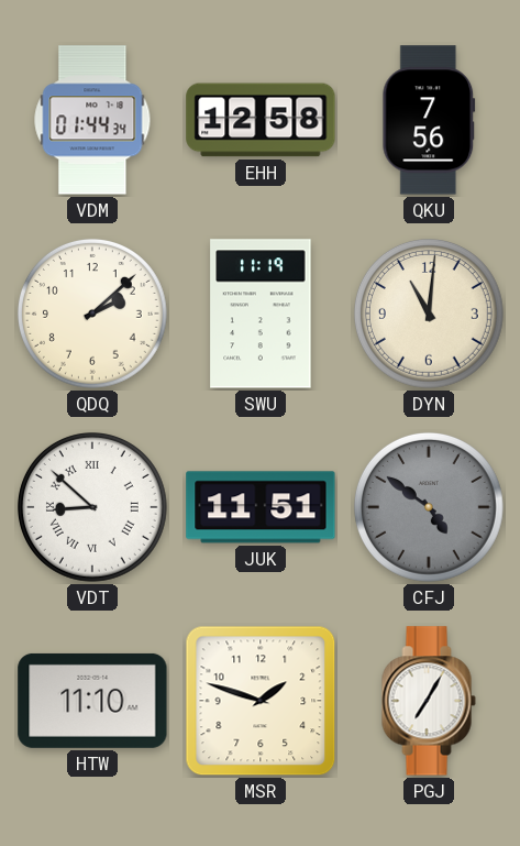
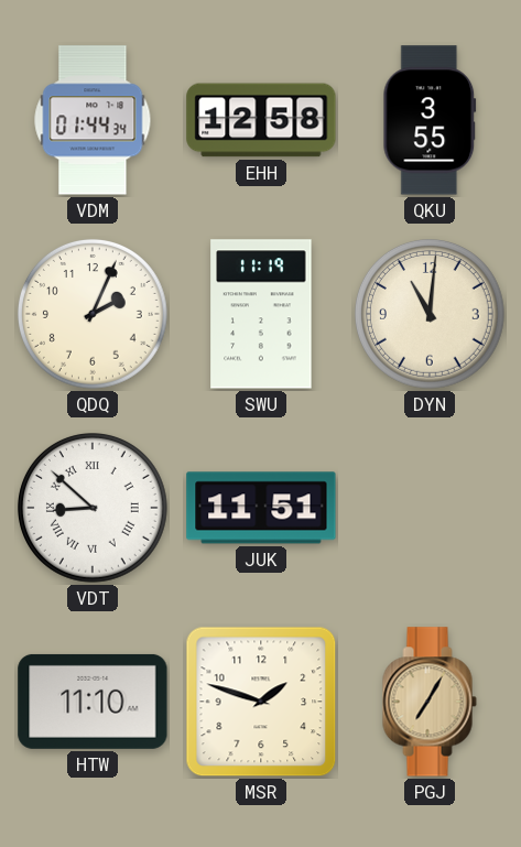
QKU: 7:56 -> 3:55
QDQ: 2:08 -> 2:04
CFJ: 4:51 -> none
PGJ dial: white -> champagne
